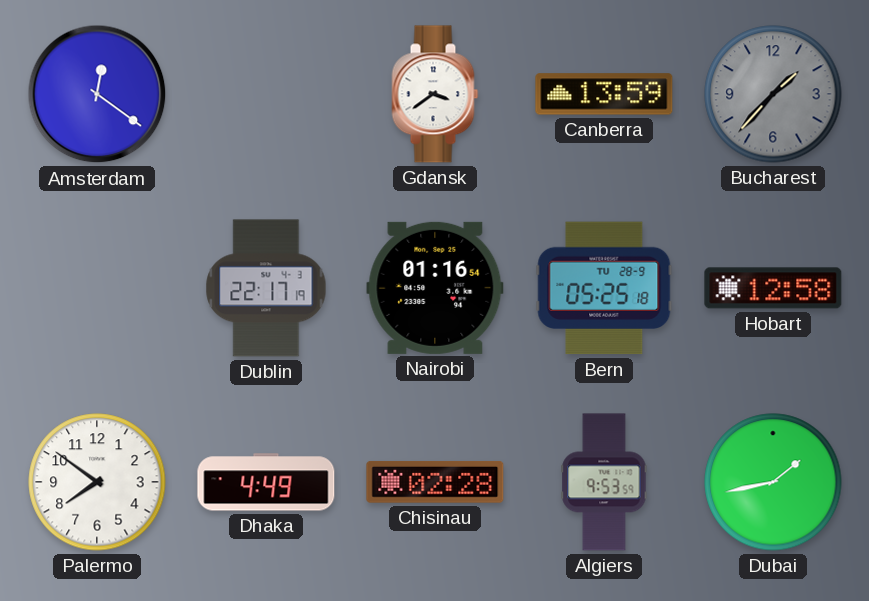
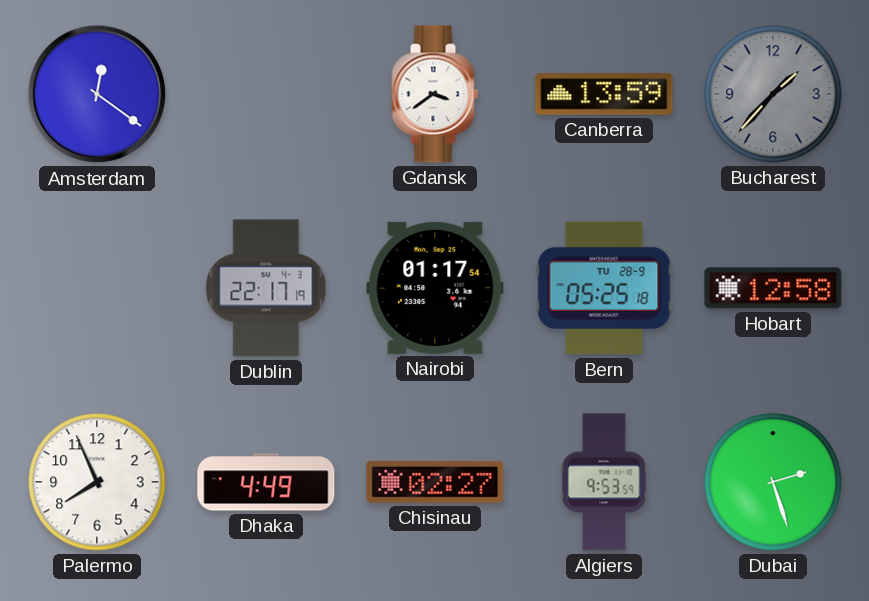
Nairobi: 01:16 -> 01:17
Palermo: 7:51 -> 7:56
Chisinau: 02:28 -> 02:27
Dubai: 1:43 -> 2:27
